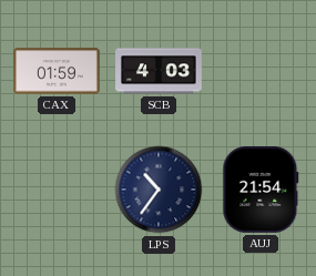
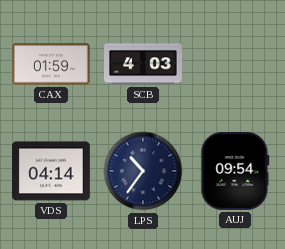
VDS: none -> 04:14
AUJ: 21:54 -> 09:54
